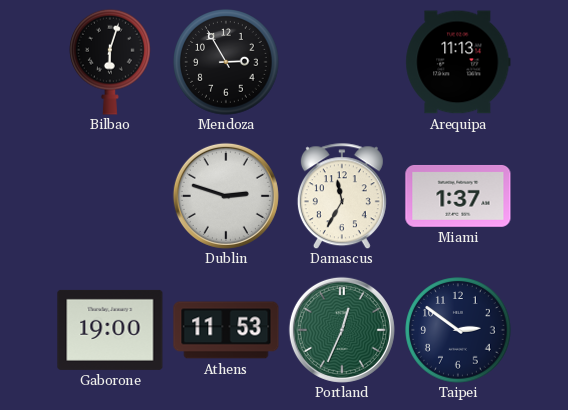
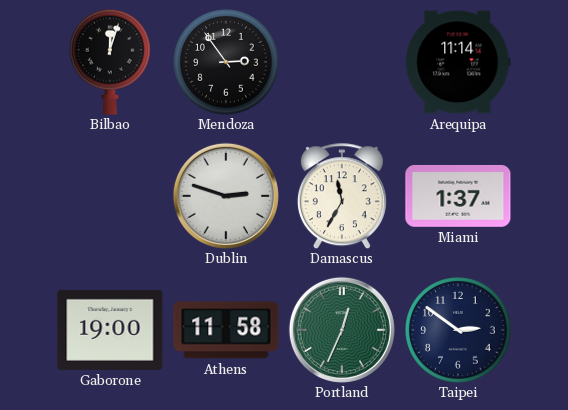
Bilbao: 6:03 -> 12:03
Mendoza: 2:55 -> 2:54
Arequipa: 11:13 -> 11:14
Athens: 11:53 -> 11:58
